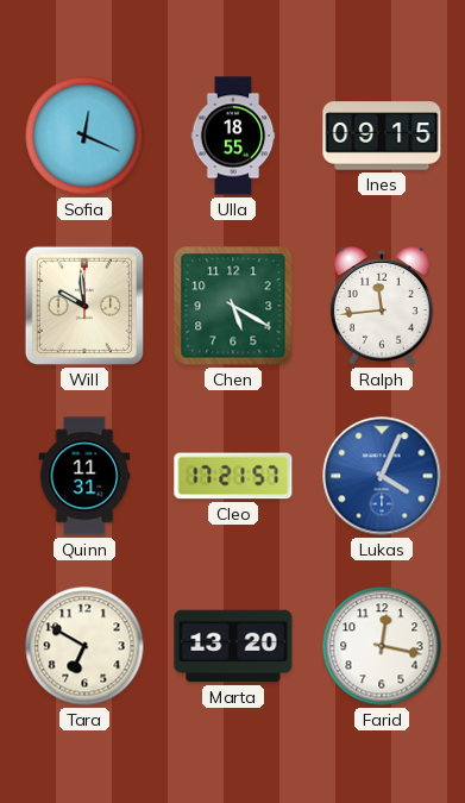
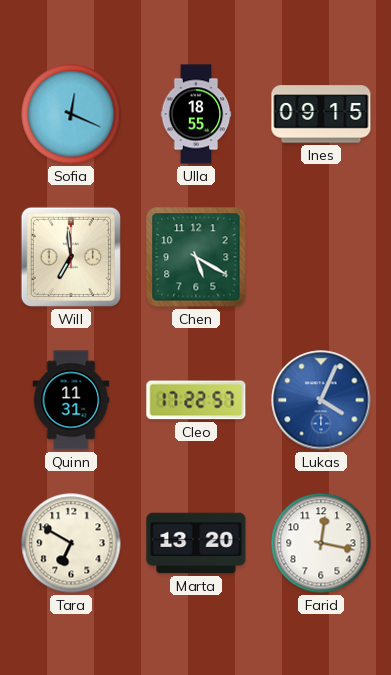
Will: 9:59 -> 6:59
Ralph: 11:44 -> none
Cleo: 17:21 -> 17:22
